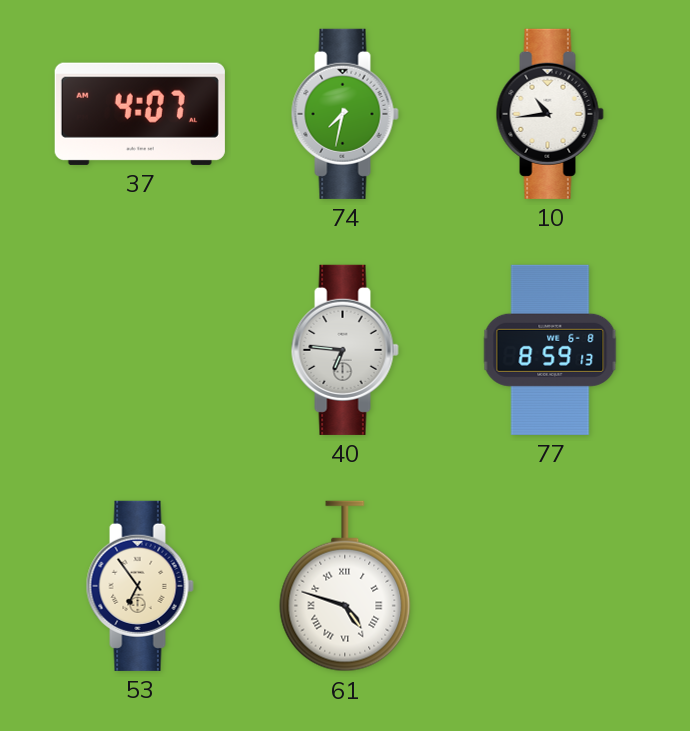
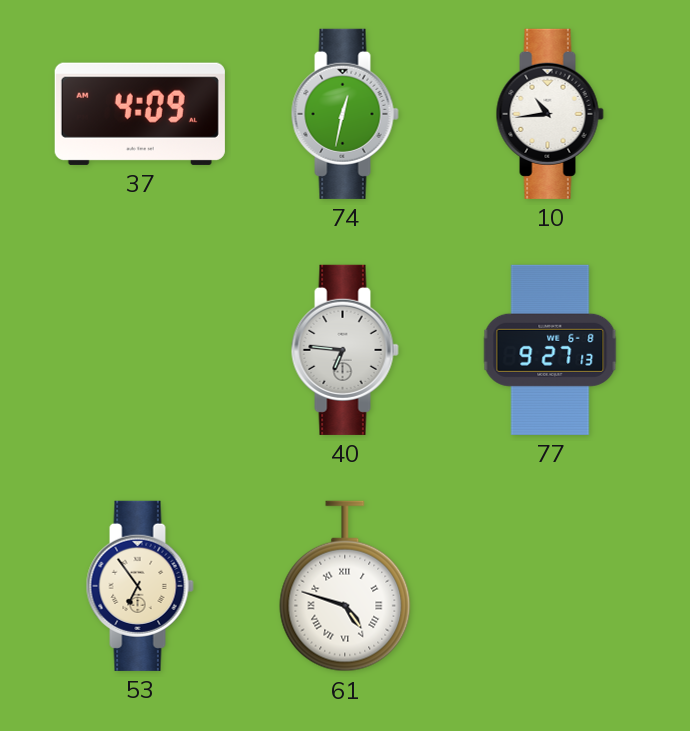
37: 4:07 -> 4:09
74: 7:32 -> 12:32
77: 8:59 -> 9:27
